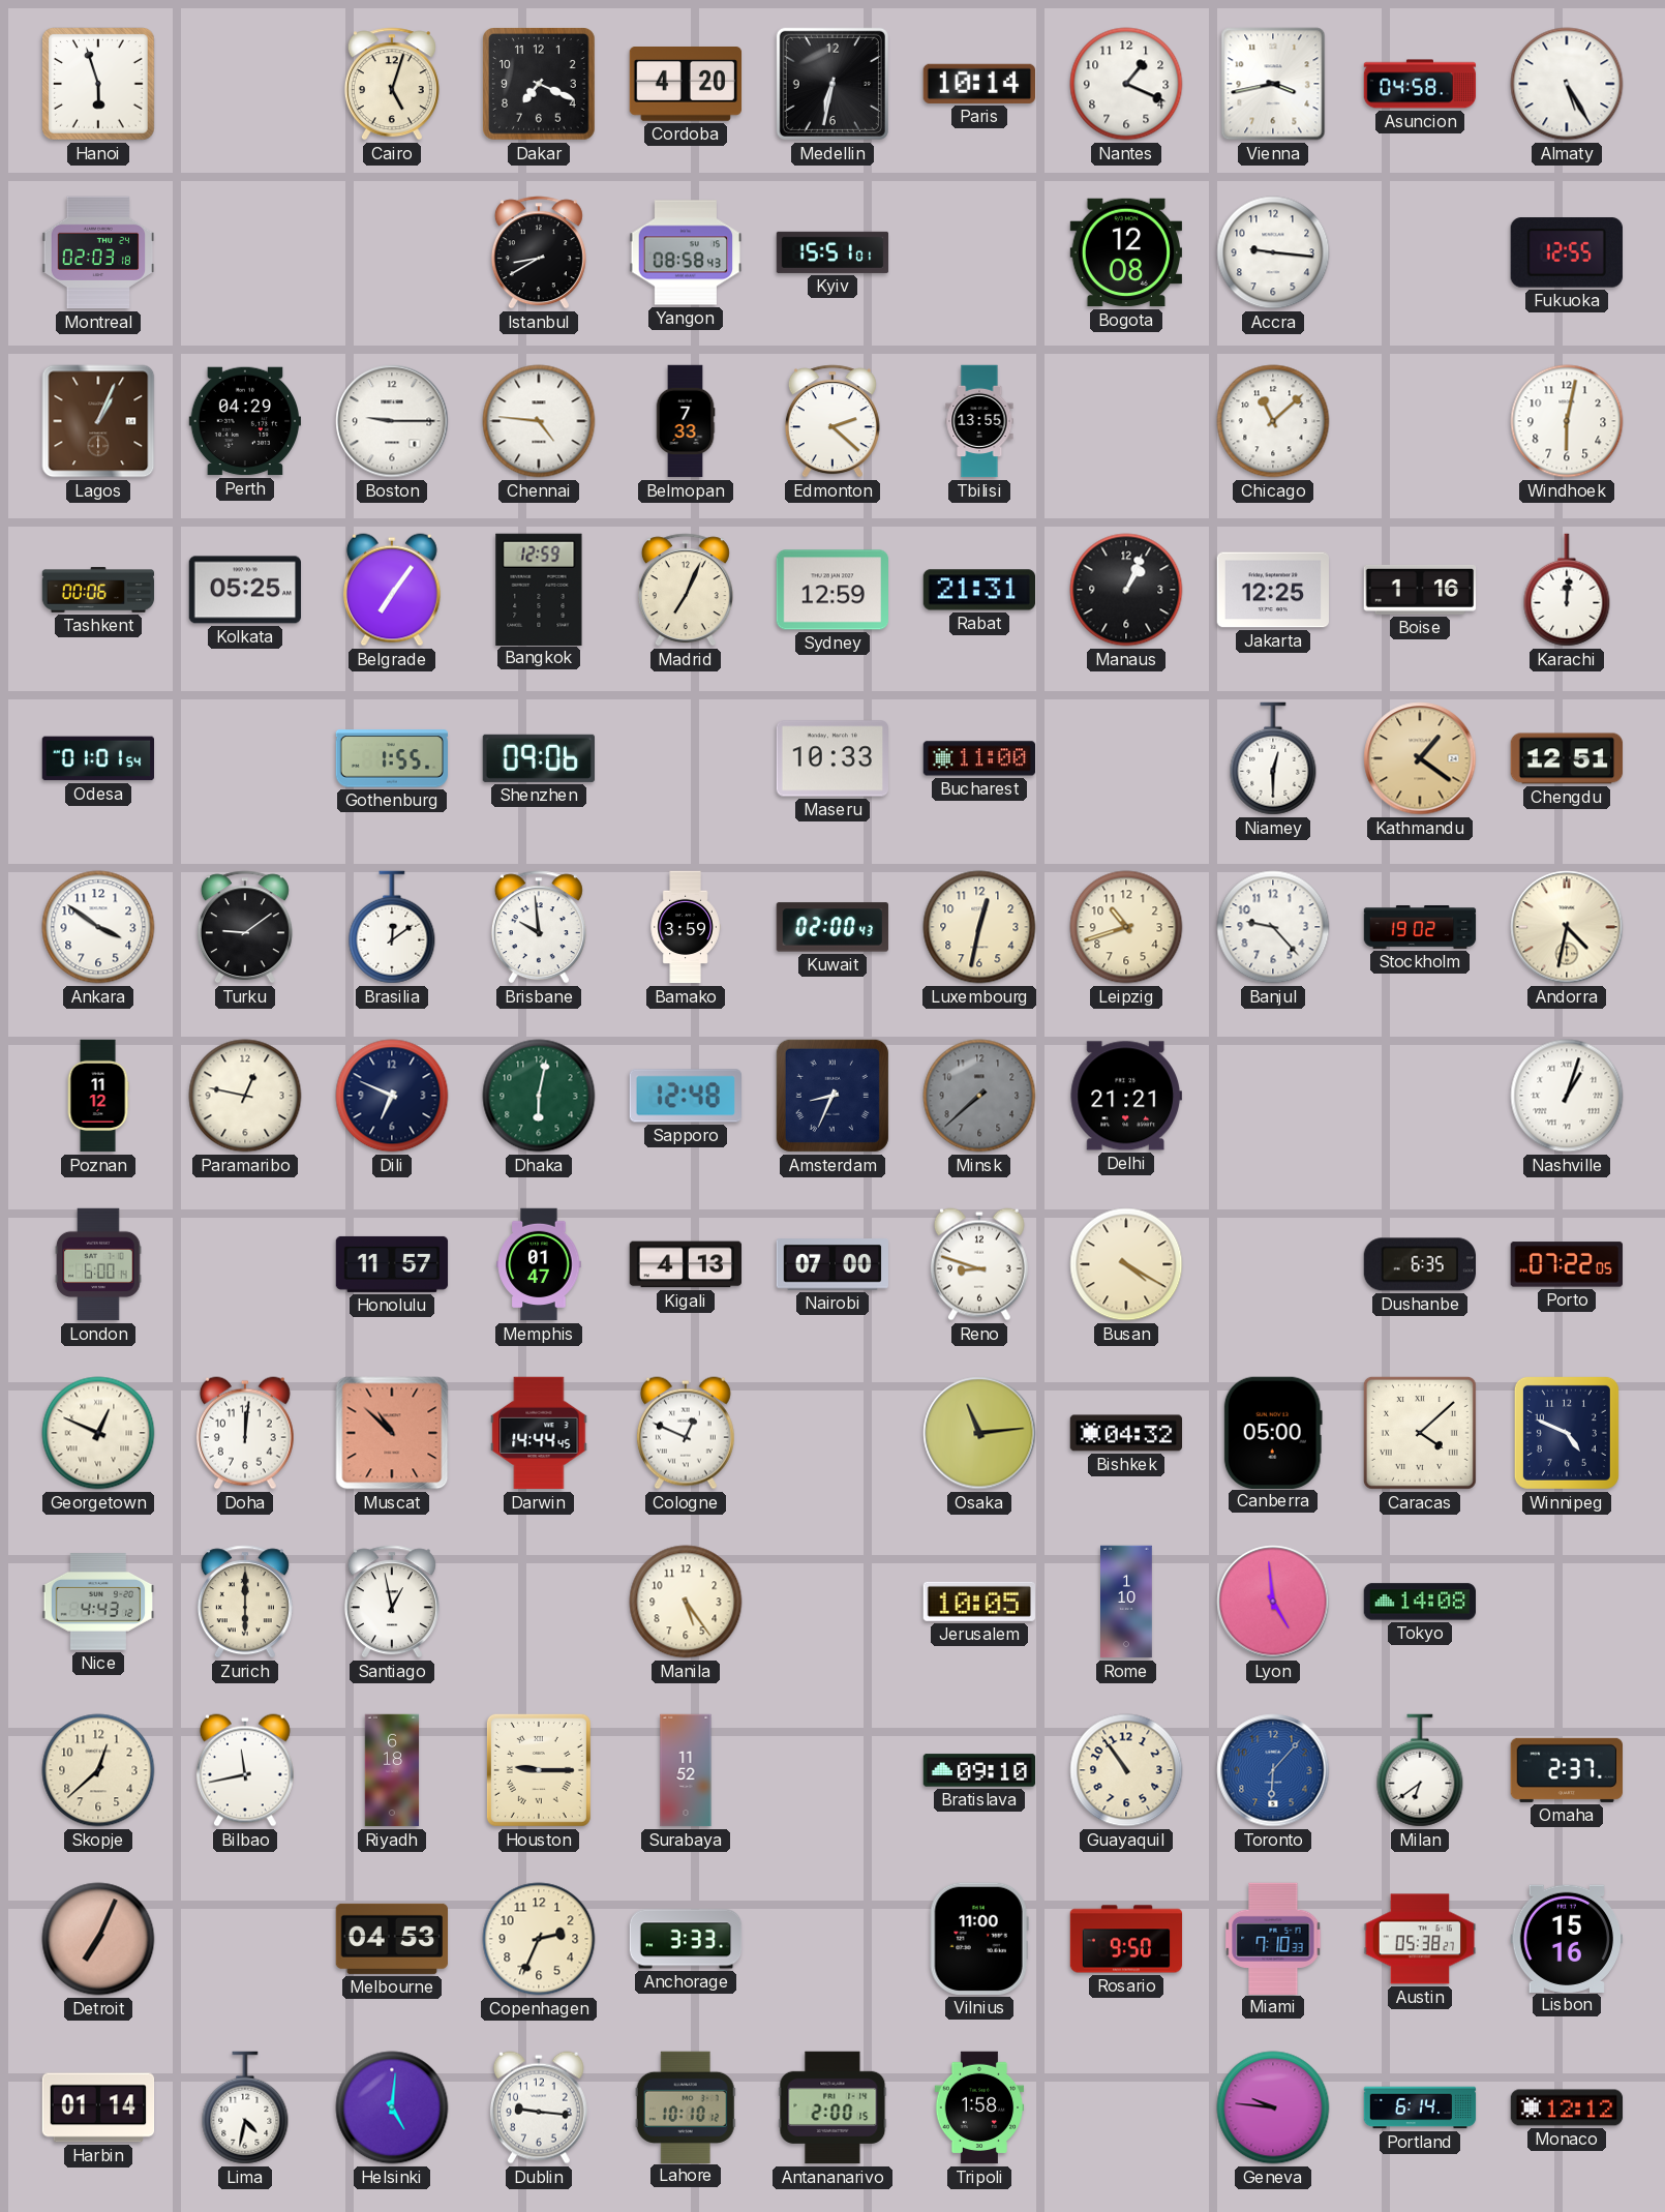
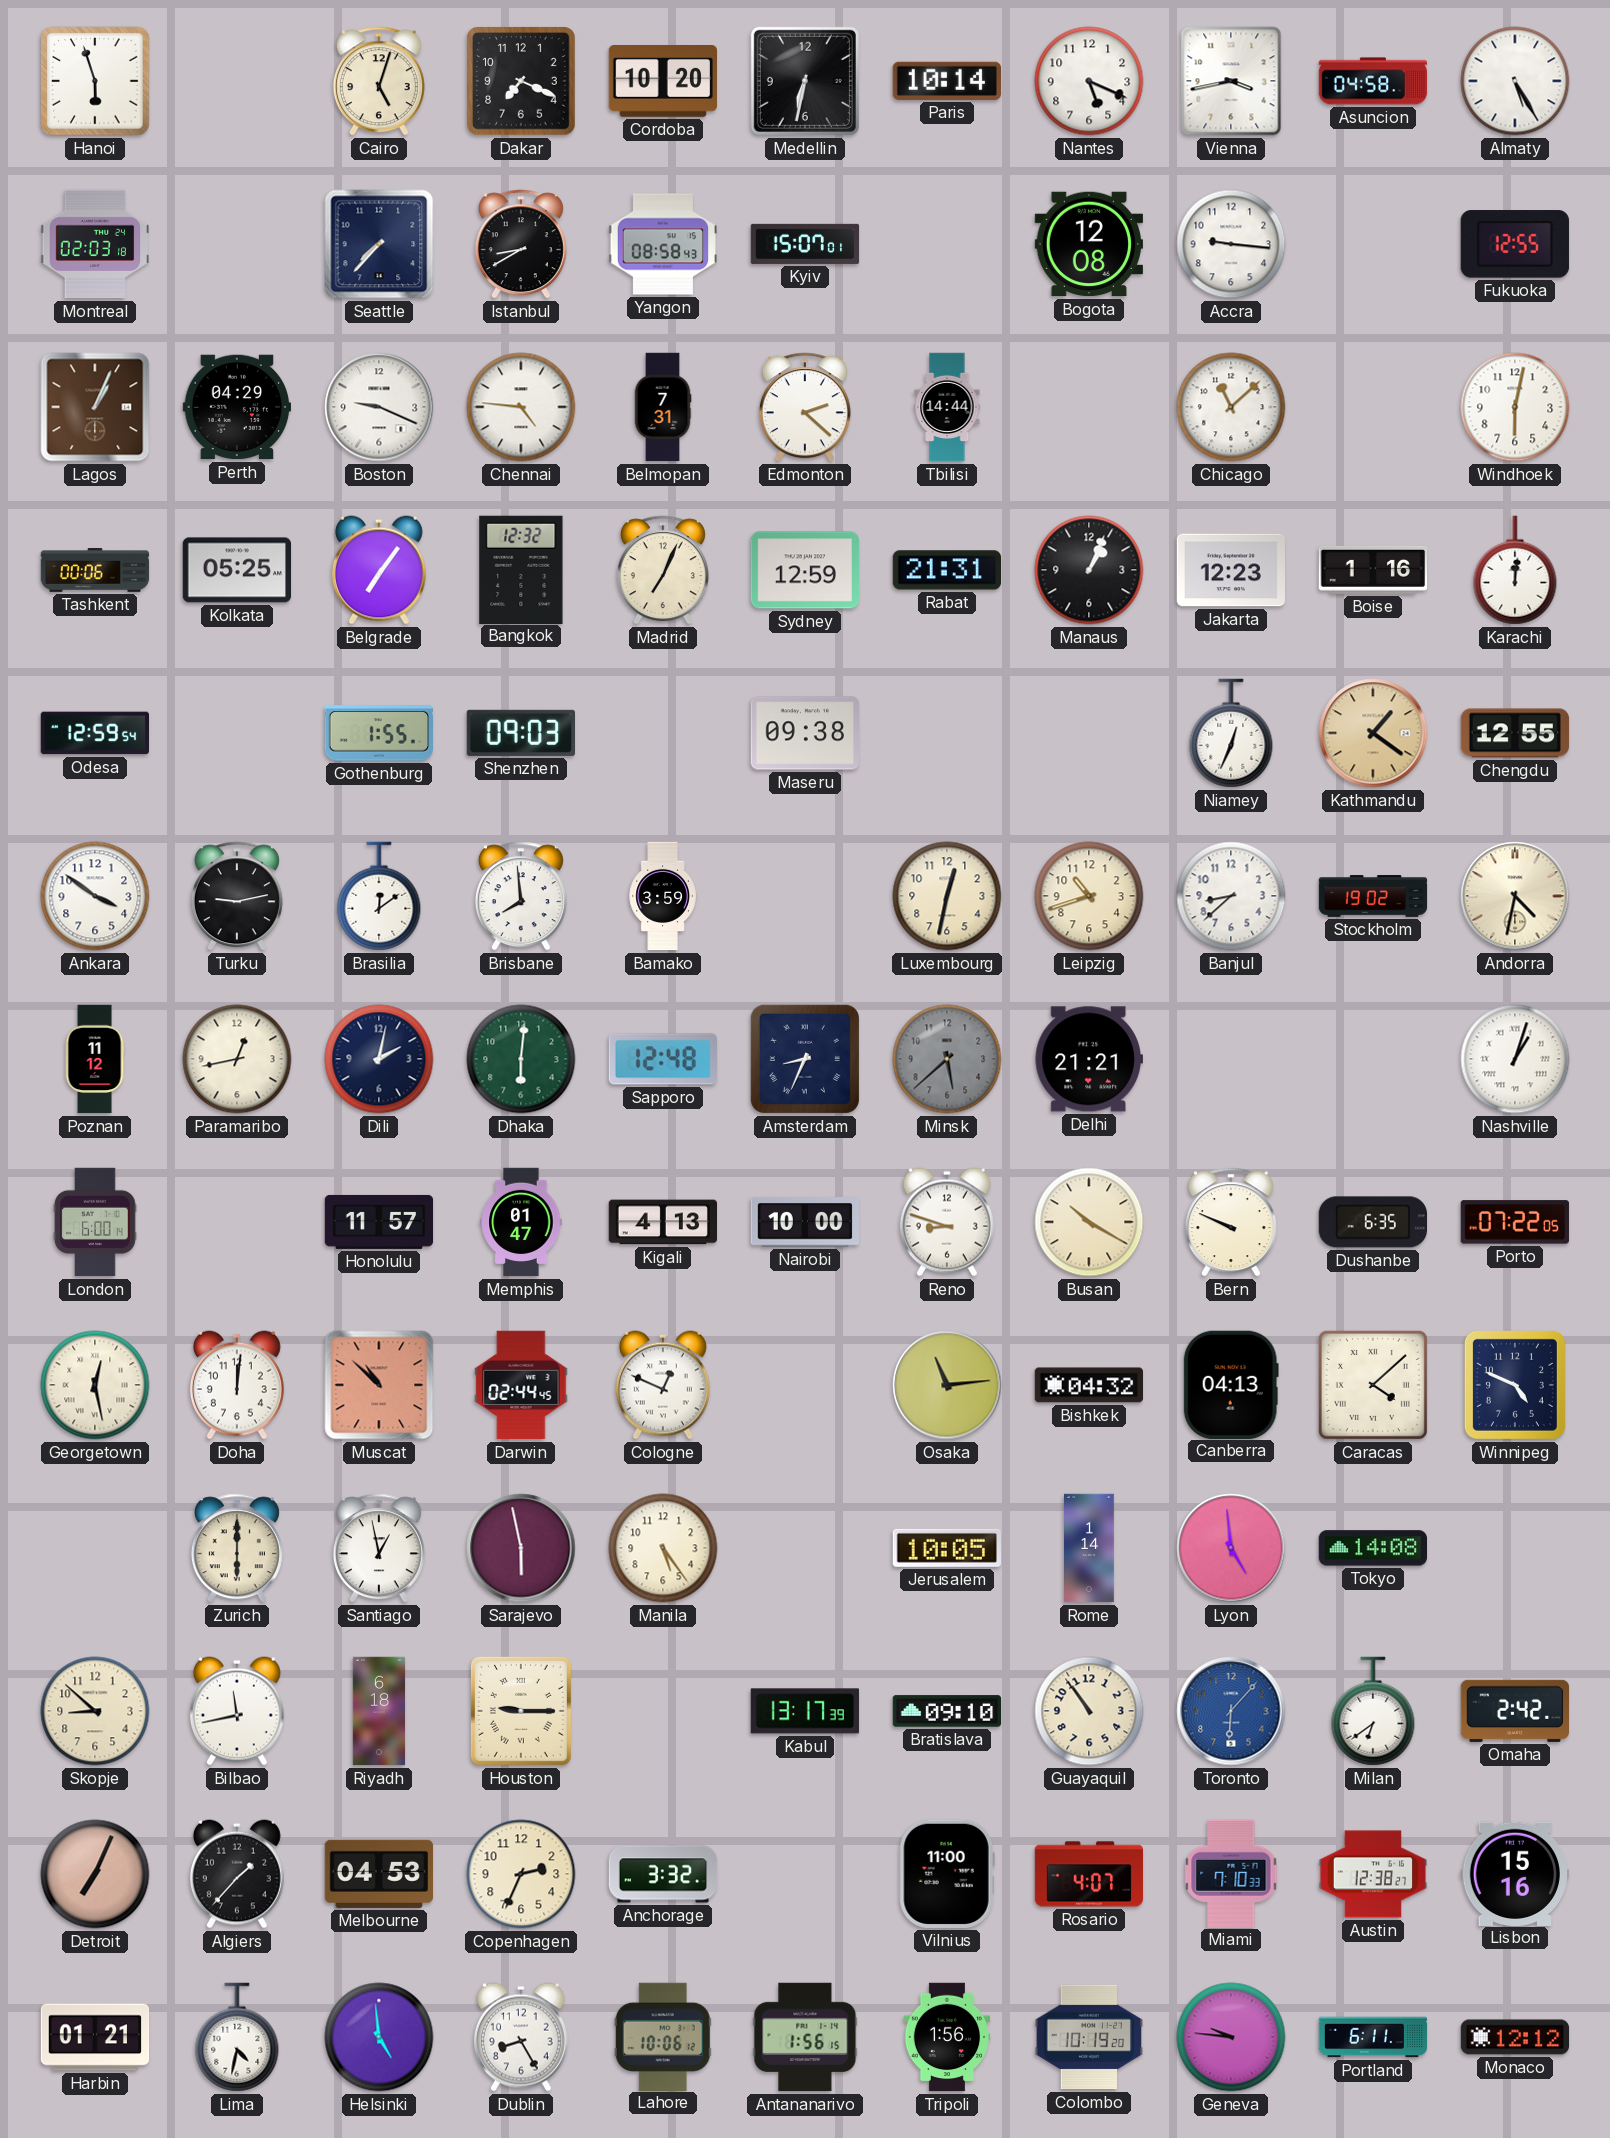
Cordoba: 4:20 -> 10:20
Nantes: 1:19 -> 5:19
Seattle: none -> 7:37
Kyiv: 15:51 -> 15:07
Boston: 9:15 -> 9:19
Belmopan: 7:33 -> 7:31
Tbilisi: 13:55 -> 14:44
Bangkok: 12:59 -> 12:32
Jakarta: 12:25 -> 12:23
Odesa: 01:01 -> 12:59
Shenzhen: 09:06 -> 09:03
Maseru: 10:33 -> 09:38
Bucharest: 11:00 -> none
Niamey: 12:30 -> 12:34
Chengdu: 12:51 -> 12:55
Turku: 9:09 -> 9:13
Brisbane: 9:59 -> 7:59
Kuwait: 02:00 -> none
Banjul: 9:23 -> 8:38
Paramaribo: 12:47 -> 12:43
Dili: 6:49 -> 2:02
Dhaka: 6:02 -> 6:01
Minsk: 7:38 -> 5:38
Nairobi: 07:00 -> 10:00
Busan: 4:20 -> 10:20
Bern: none -> 9:49
Georgetown: 12:49 -> 12:28
Darwin: 14:44 -> 02:44
Canberra: 05:00 -> 04:13
Nice: 4:43 -> none
Sarajevo: none -> 5:58
Rome: 1:10 -> 1:14
Skopje: 12:38 -> 8:52
Surabaya: 11:52 -> none
Kabul: none -> 13:17
Omaha: 2:37 -> 2:42
Algiers: none -> 1:37
Anchorage: 3:33 -> 3:32
Rosario: 9:50 -> 4:07
Austin: 05:38 -> 12:38
Harbin: 01:14 -> 01:21
Helsinki: 5:01 -> 4:59
Dublin: 9:16 -> 8:25
Lahore: 10:10 -> 10:06
Antananarivo: 2:00 -> 1:56
Tripoli: 1:58 -> 1:56
Colombo: none -> 10:19
Portland: 6:14 -> 6:11
